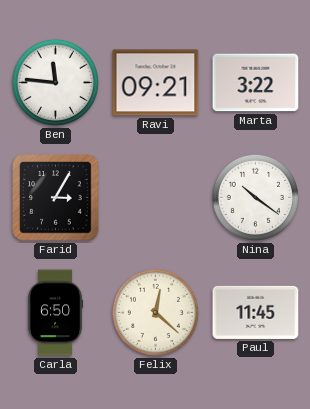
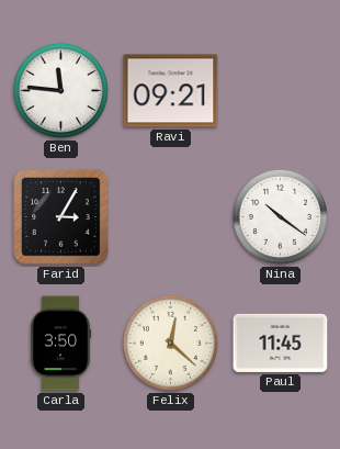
Marta: 3:22 -> none
Carla: 6:50 -> 3:50
